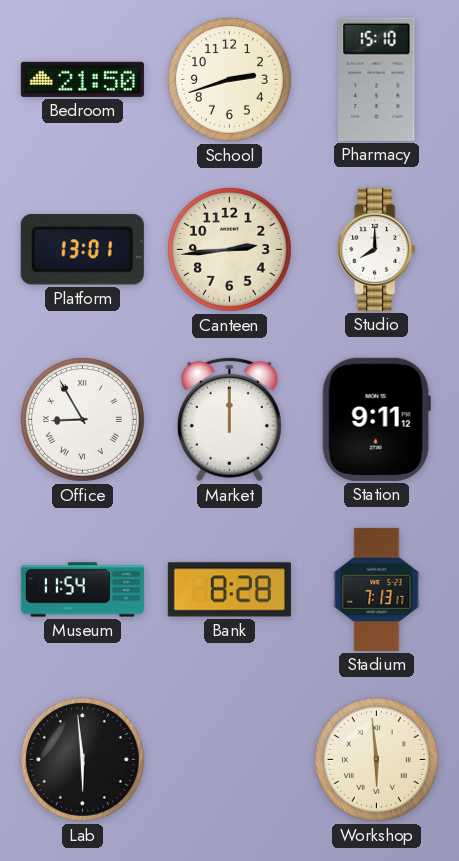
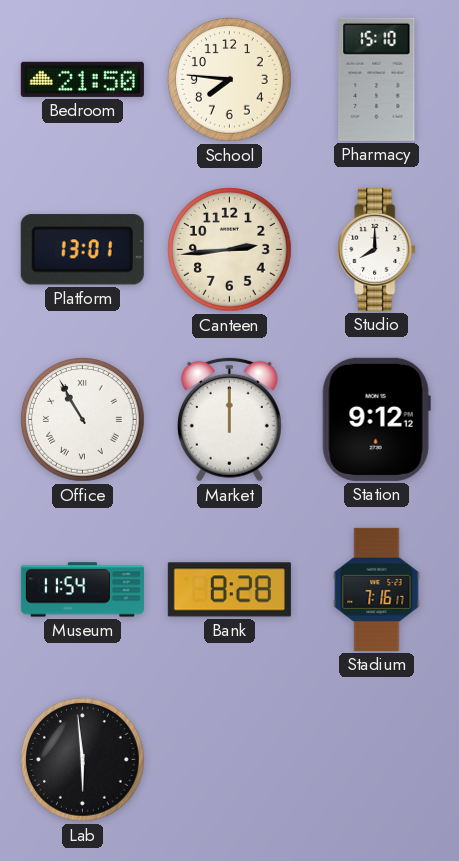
School: 2:42 -> 7:46
Office: 8:55 -> 10:55
Station: 9:11 -> 9:12
Stadium: 7:13 -> 7:16
Workshop: 5:59 -> none
